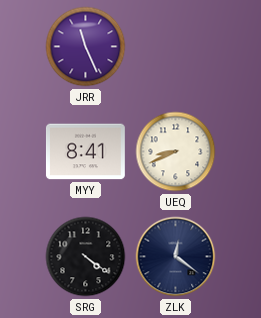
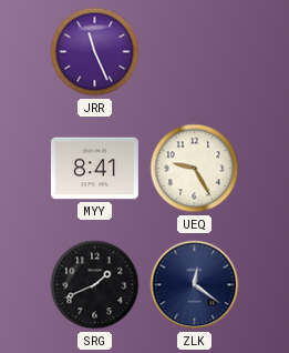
UEQ: 8:41 -> 9:25
SRG: 4:21 -> 1:41
